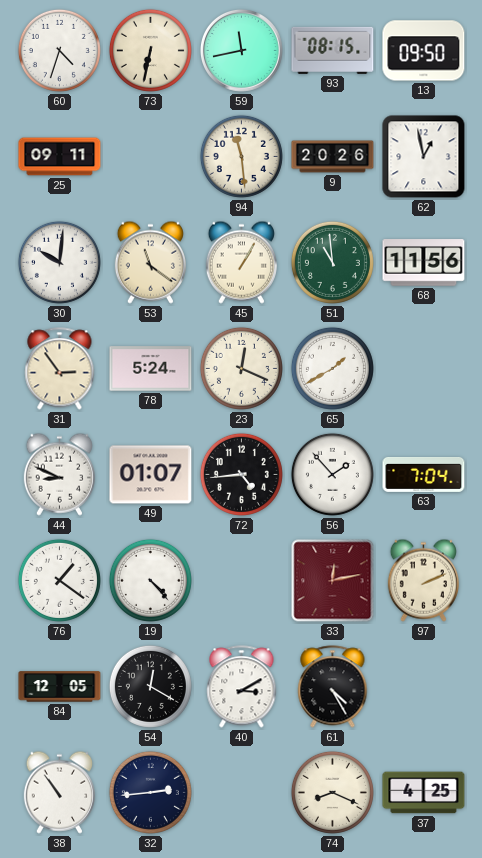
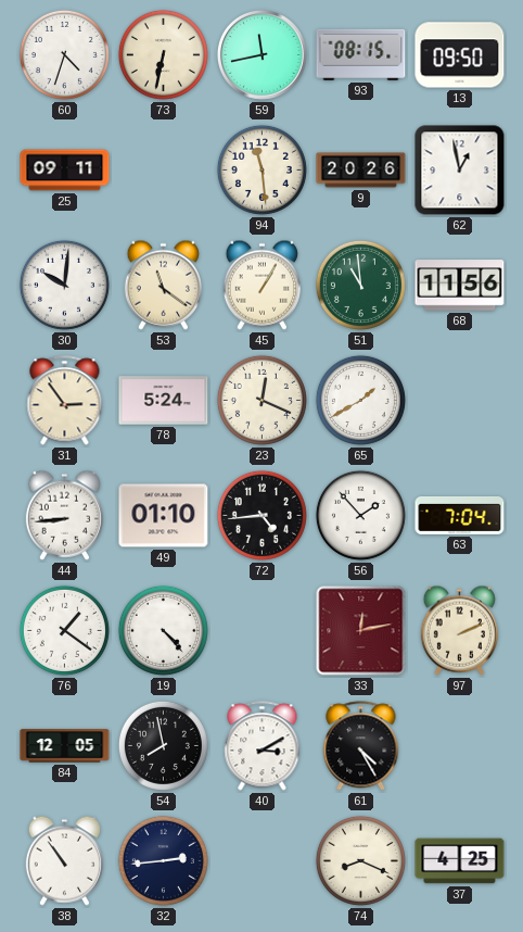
44: 8:49 -> 8:44
49: 01:07 -> 01:10
54: 12:20 -> 7:58
